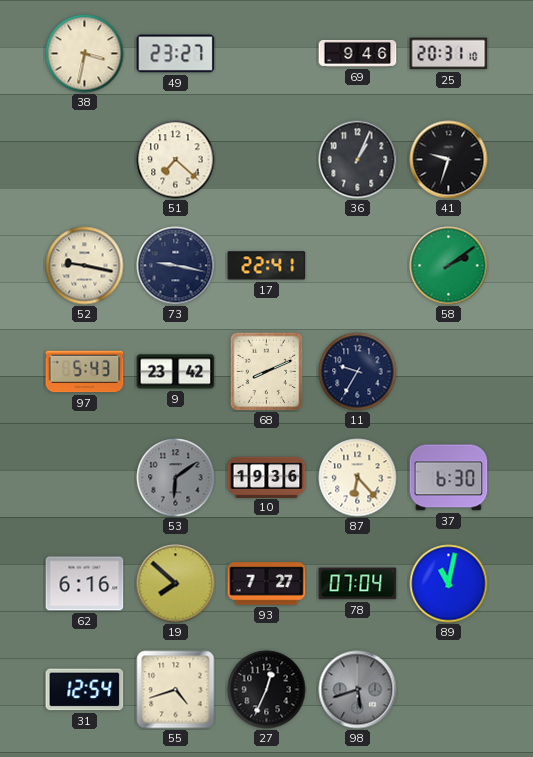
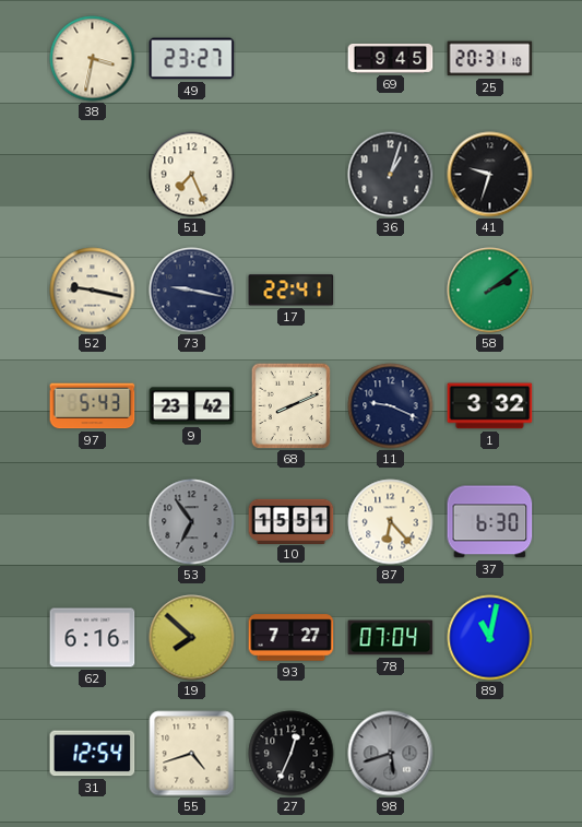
69: 9:46 -> 9:45
51: 7:22 -> 7:26
36: 1:04 -> 1:03
11: 9:35 -> 9:19
1: none -> 3:32
53: 6:09 -> 6:54
10: 19:36 -> 15:51
